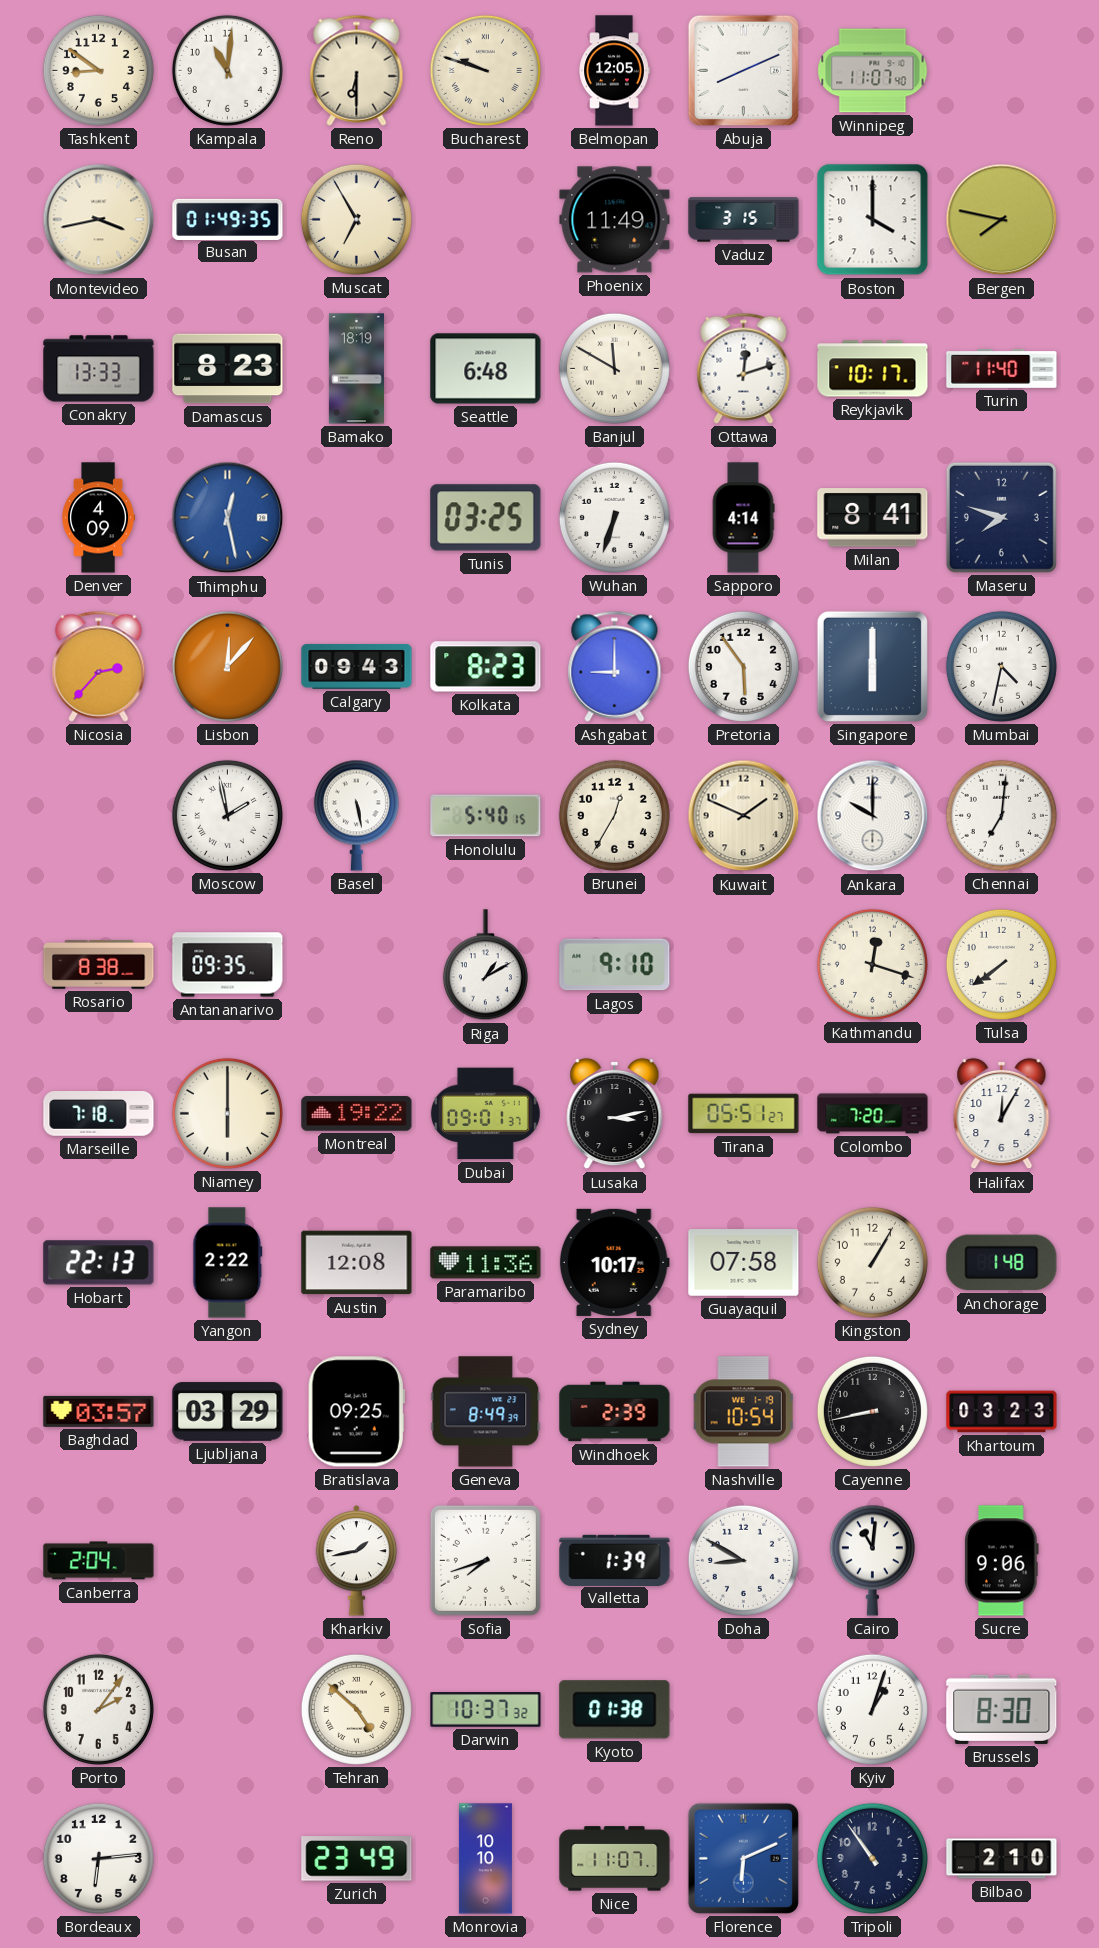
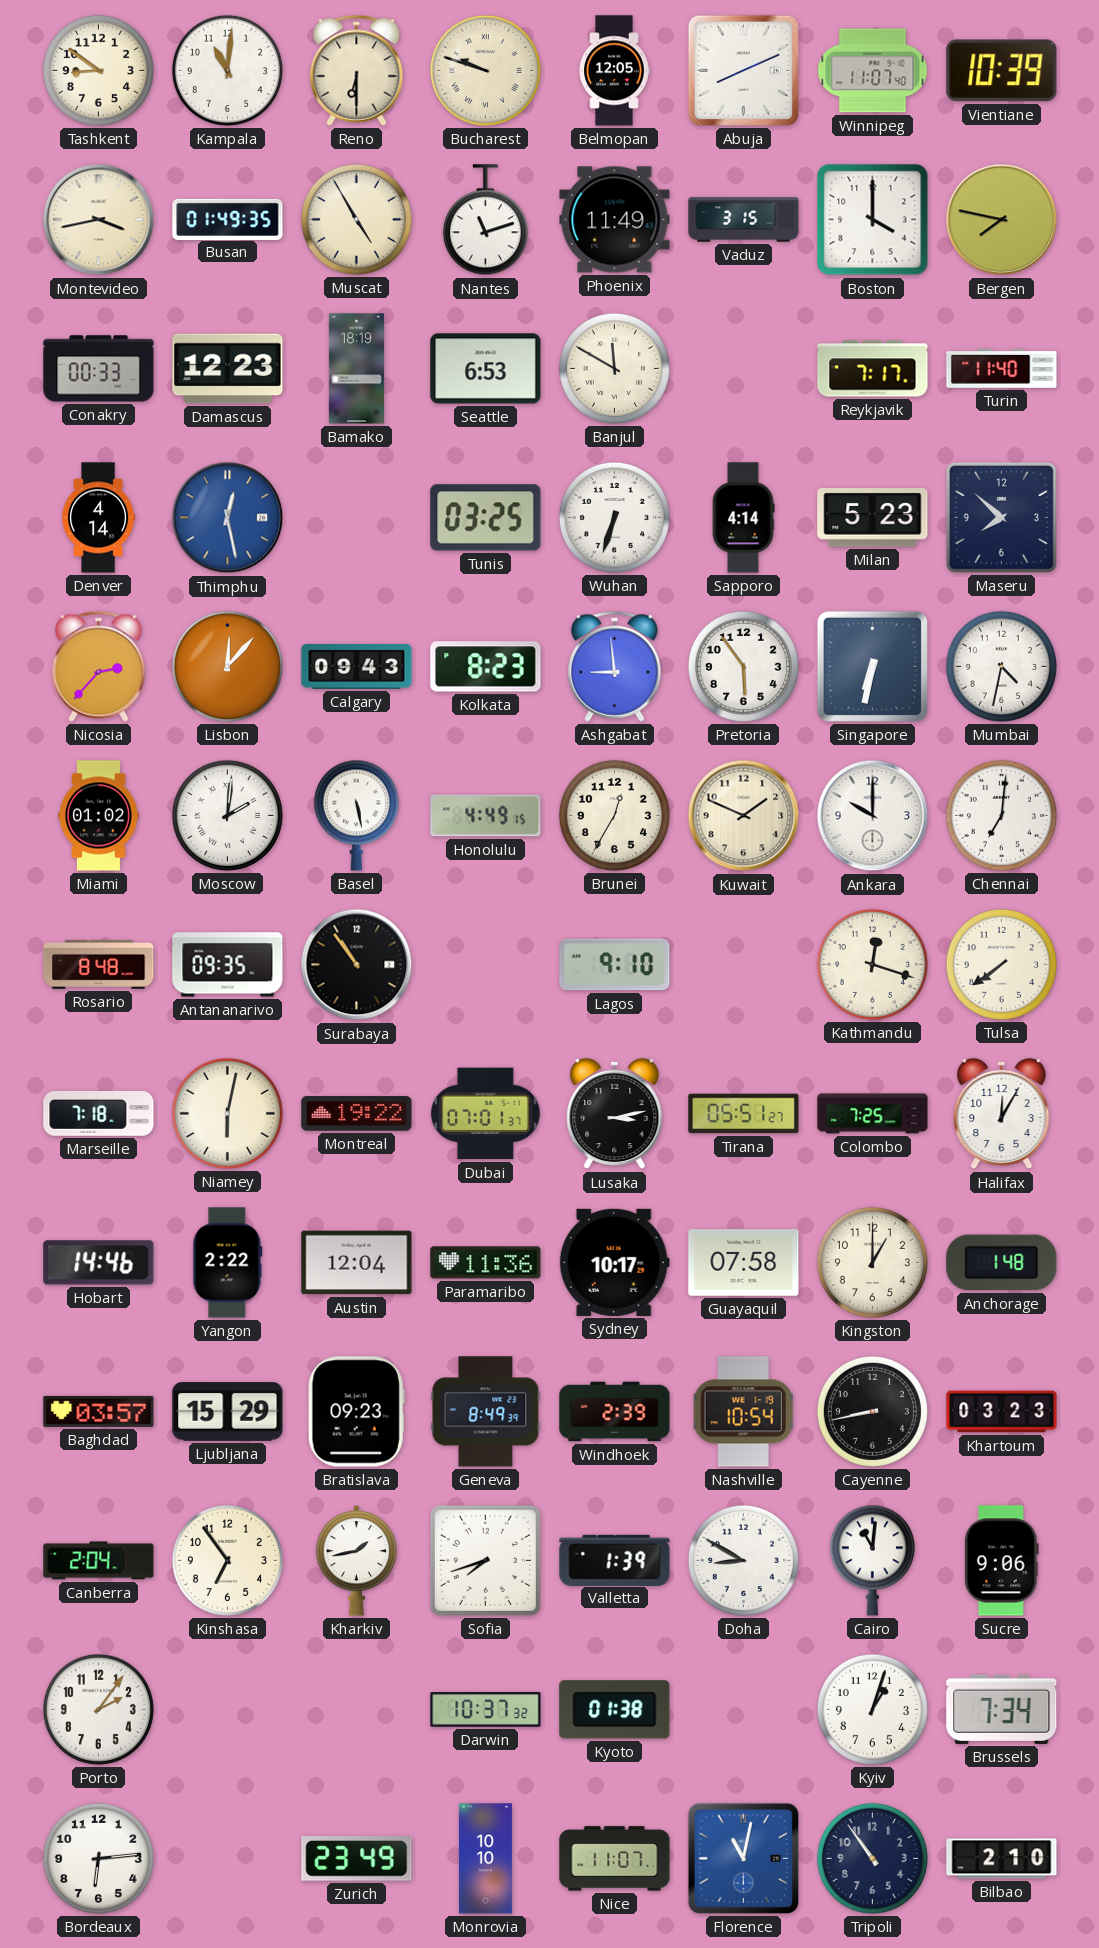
Vientiane: none -> 10:39
Muscat: 6:55 -> 4:55
Nantes: none -> 11:12
Conakry: 13:33 -> 00:33
Damascus: 8:23 -> 12:23
Seattle: 6:48 -> 6:53
Ottawa: 12:12 -> none
Reykjavik: 10:17 -> 7:17
Denver: 4:09 -> 4:14
Milan: 8:41 -> 5:23
Maseru: 7:48 -> 7:52
Ashgabat: 9:00 -> 8:59
Singapore: 6:00 -> 6:32
Miami: none -> 01:02
Moscow: 1:58 -> 2:01
Honolulu: 5:40 -> 4:49
Rosario: 8:38 -> 8:48
Surabaya: none -> 10:54
Riga: 1:10 -> none
Niamey: 6:00 -> 6:02
Dubai: 09:01 -> 07:01
Colombo: 7:20 -> 7:25
Hobart: 22:13 -> 14:46
Austin: 12:08 -> 12:04
Kingston: 1:05 -> 1:00
Ljubljana: 03:29 -> 15:29
Bratislava: 09:25 -> 09:23
Kinshasa: none -> 6:54
Tehran: 4:52 -> none
Brussels: 8:30 -> 7:34
Florence: 6:11 -> 11:02
